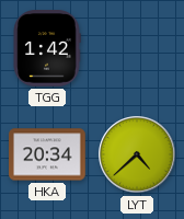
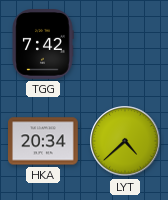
TGG: 1:42 -> 7:42
